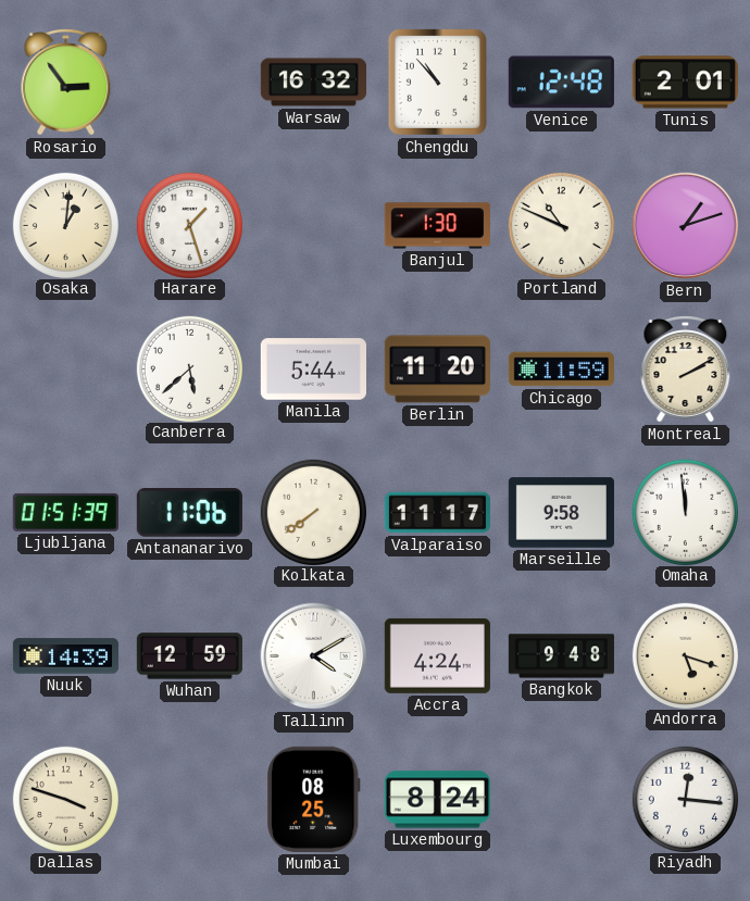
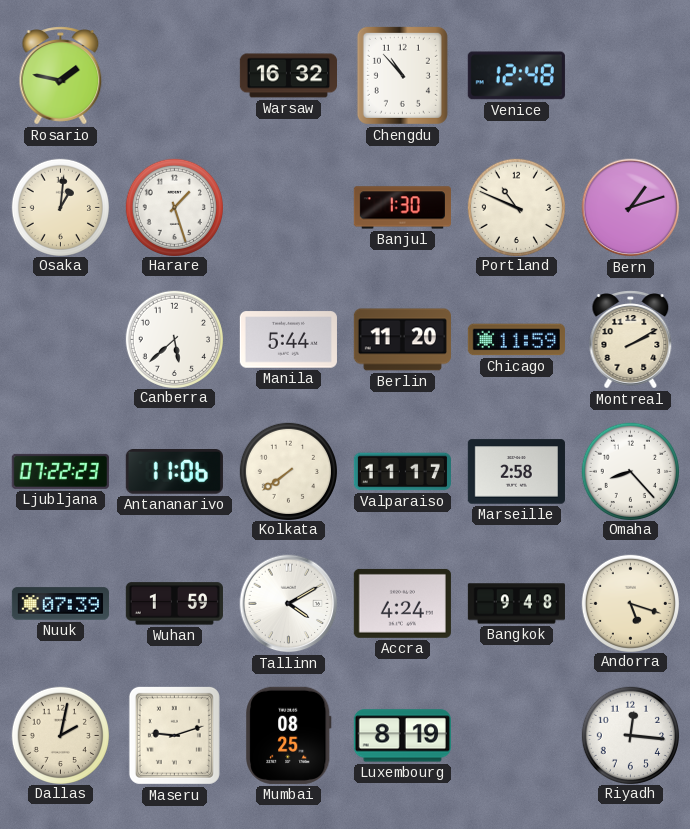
Rosario: 2:54 -> 1:47
Tunis: 2:01 -> none
Ljubljana: 01:51 -> 07:22
Marseille: 9:58 -> 2:58
Omaha: 11:59 -> 8:23
Nuuk: 14:39 -> 07:39
Wuhan: 12:59 -> 1:59
Dallas: 3:48 -> 2:02
Maseru: none -> 9:12
Luxembourg: 8:24 -> 8:19
